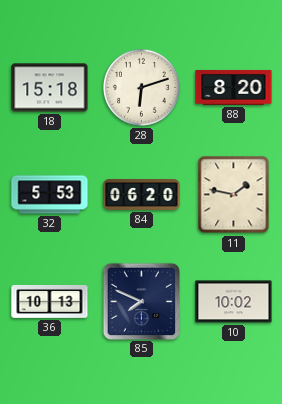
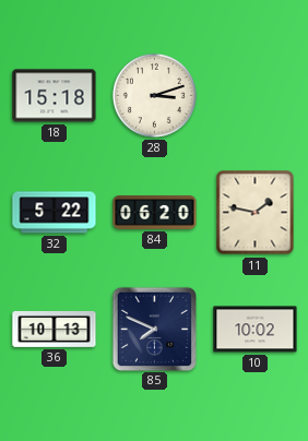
28: 6:12 -> 3:12
88: 8:20 -> none
32: 5:53 -> 5:22
